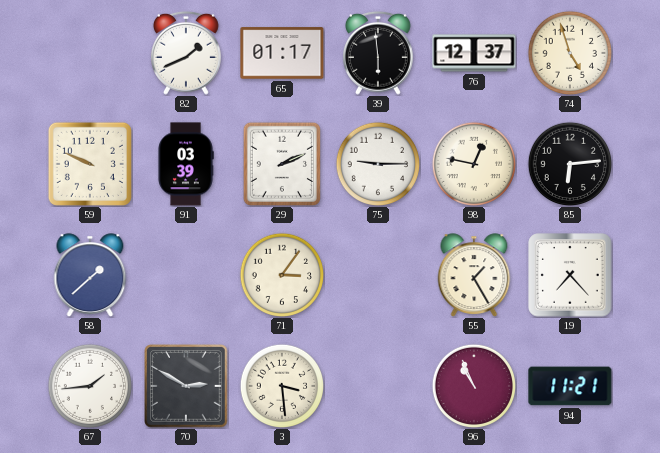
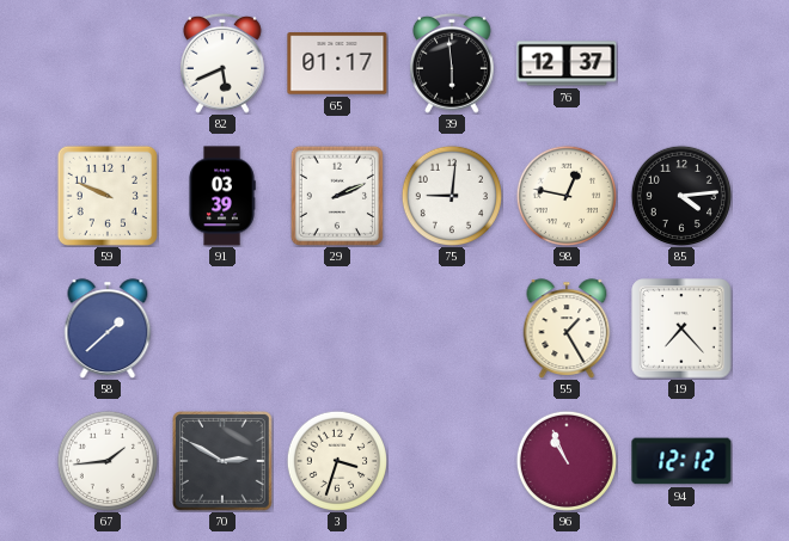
82: 1:41 -> 5:41
74: 4:57 -> none
75: 9:15 -> 9:01
85: 6:14 -> 4:14
71: 3:06 -> none
3: 3:29 -> 3:33
94: 11:21 -> 12:12
